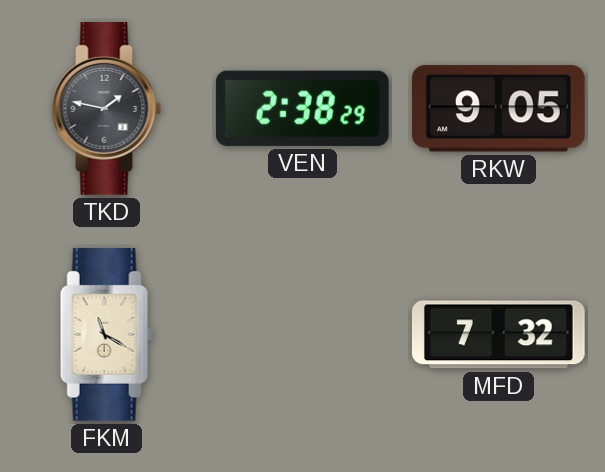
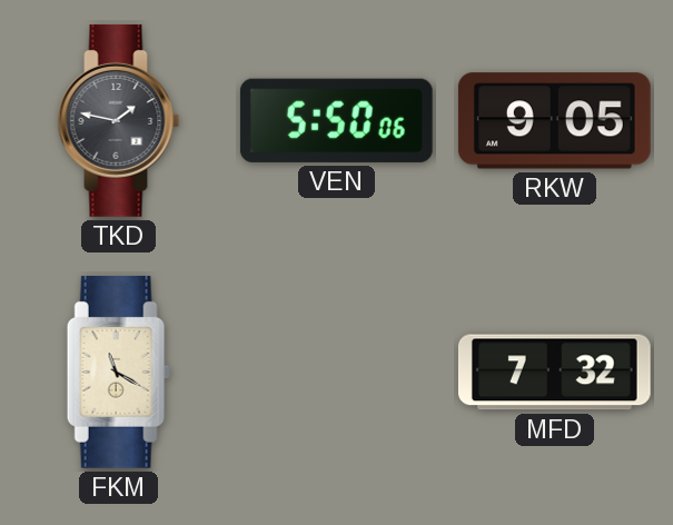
VEN: 2:38 -> 5:50
